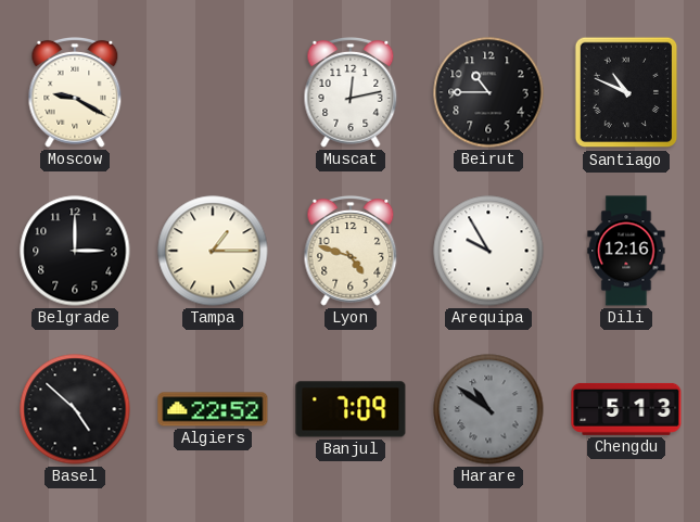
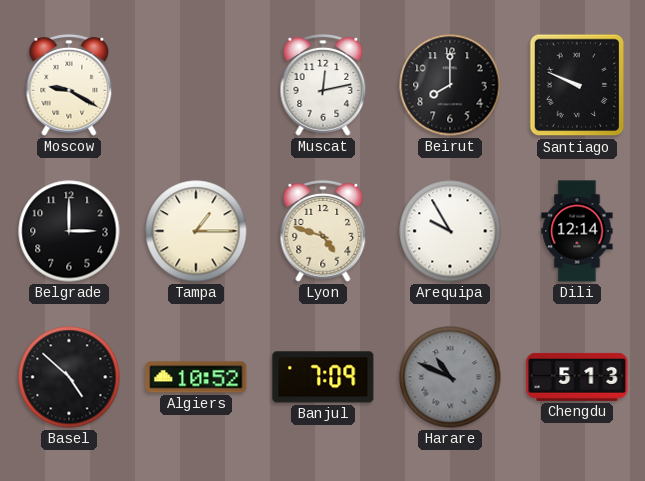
Beirut: 10:45 -> 8:00
Santiago: 10:49 -> 9:49
Dili: 12:16 -> 12:14
Algiers: 22:52 -> 10:52
Harare: 10:51 -> 10:49
